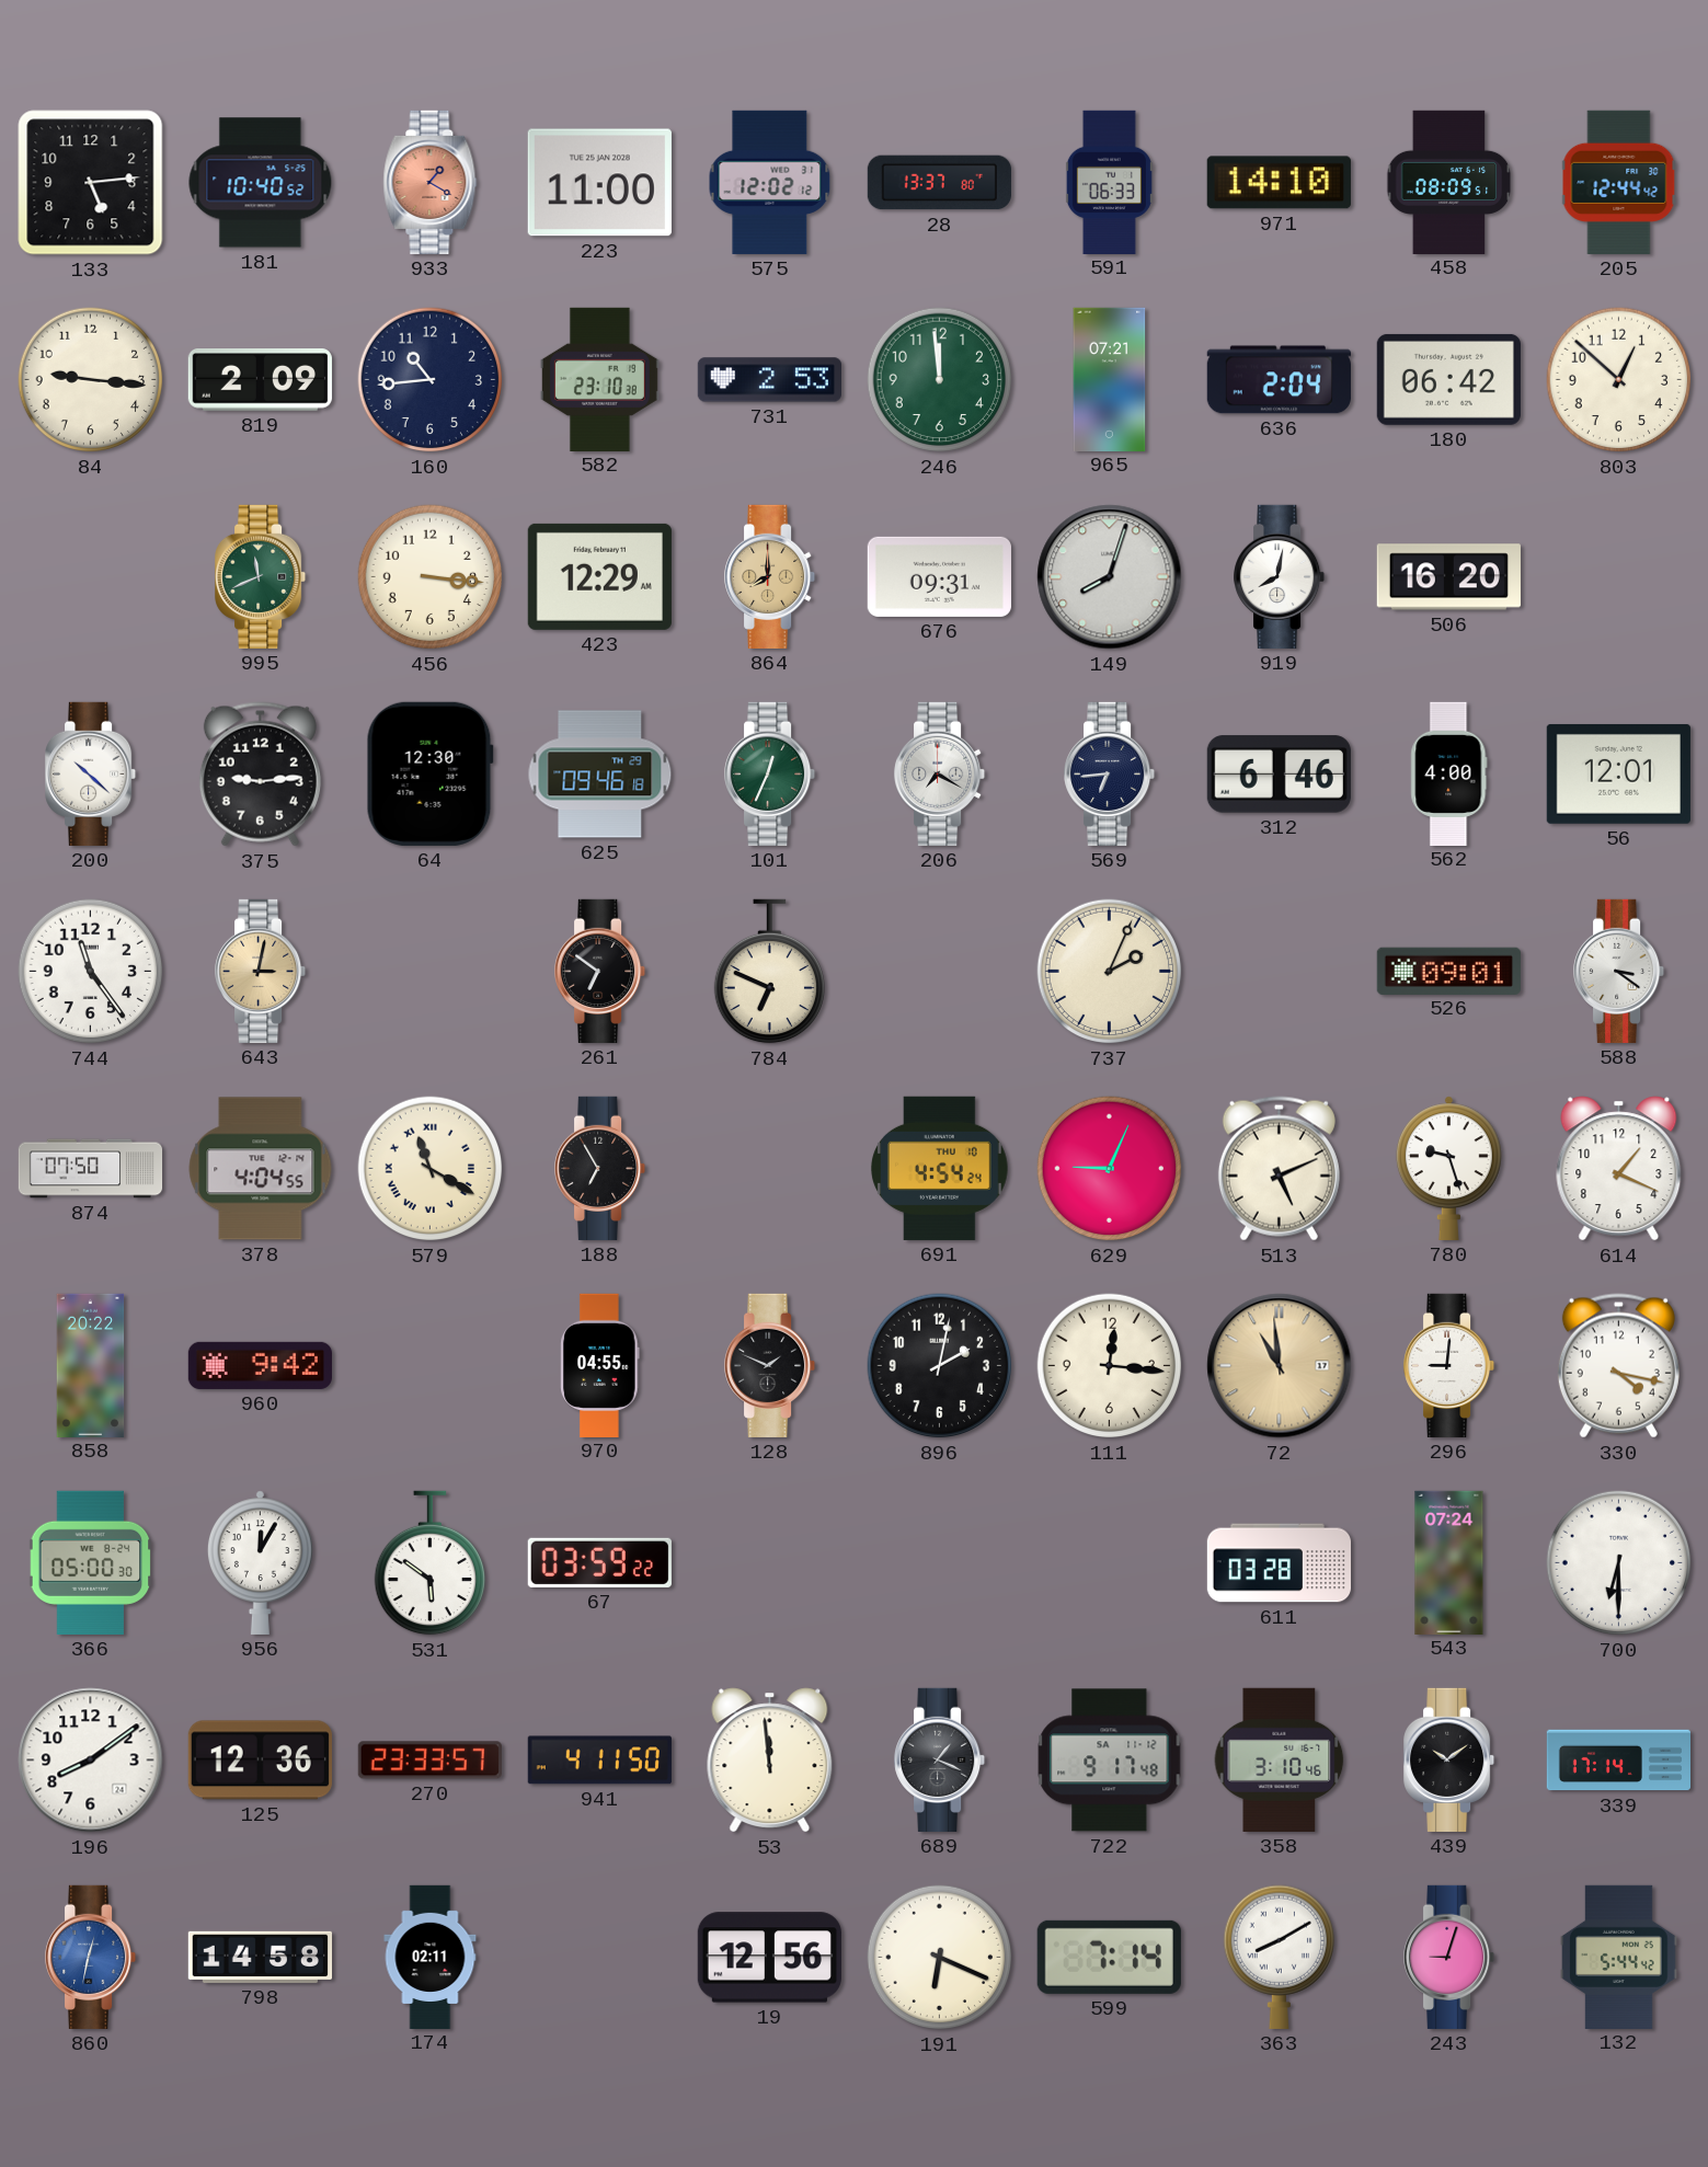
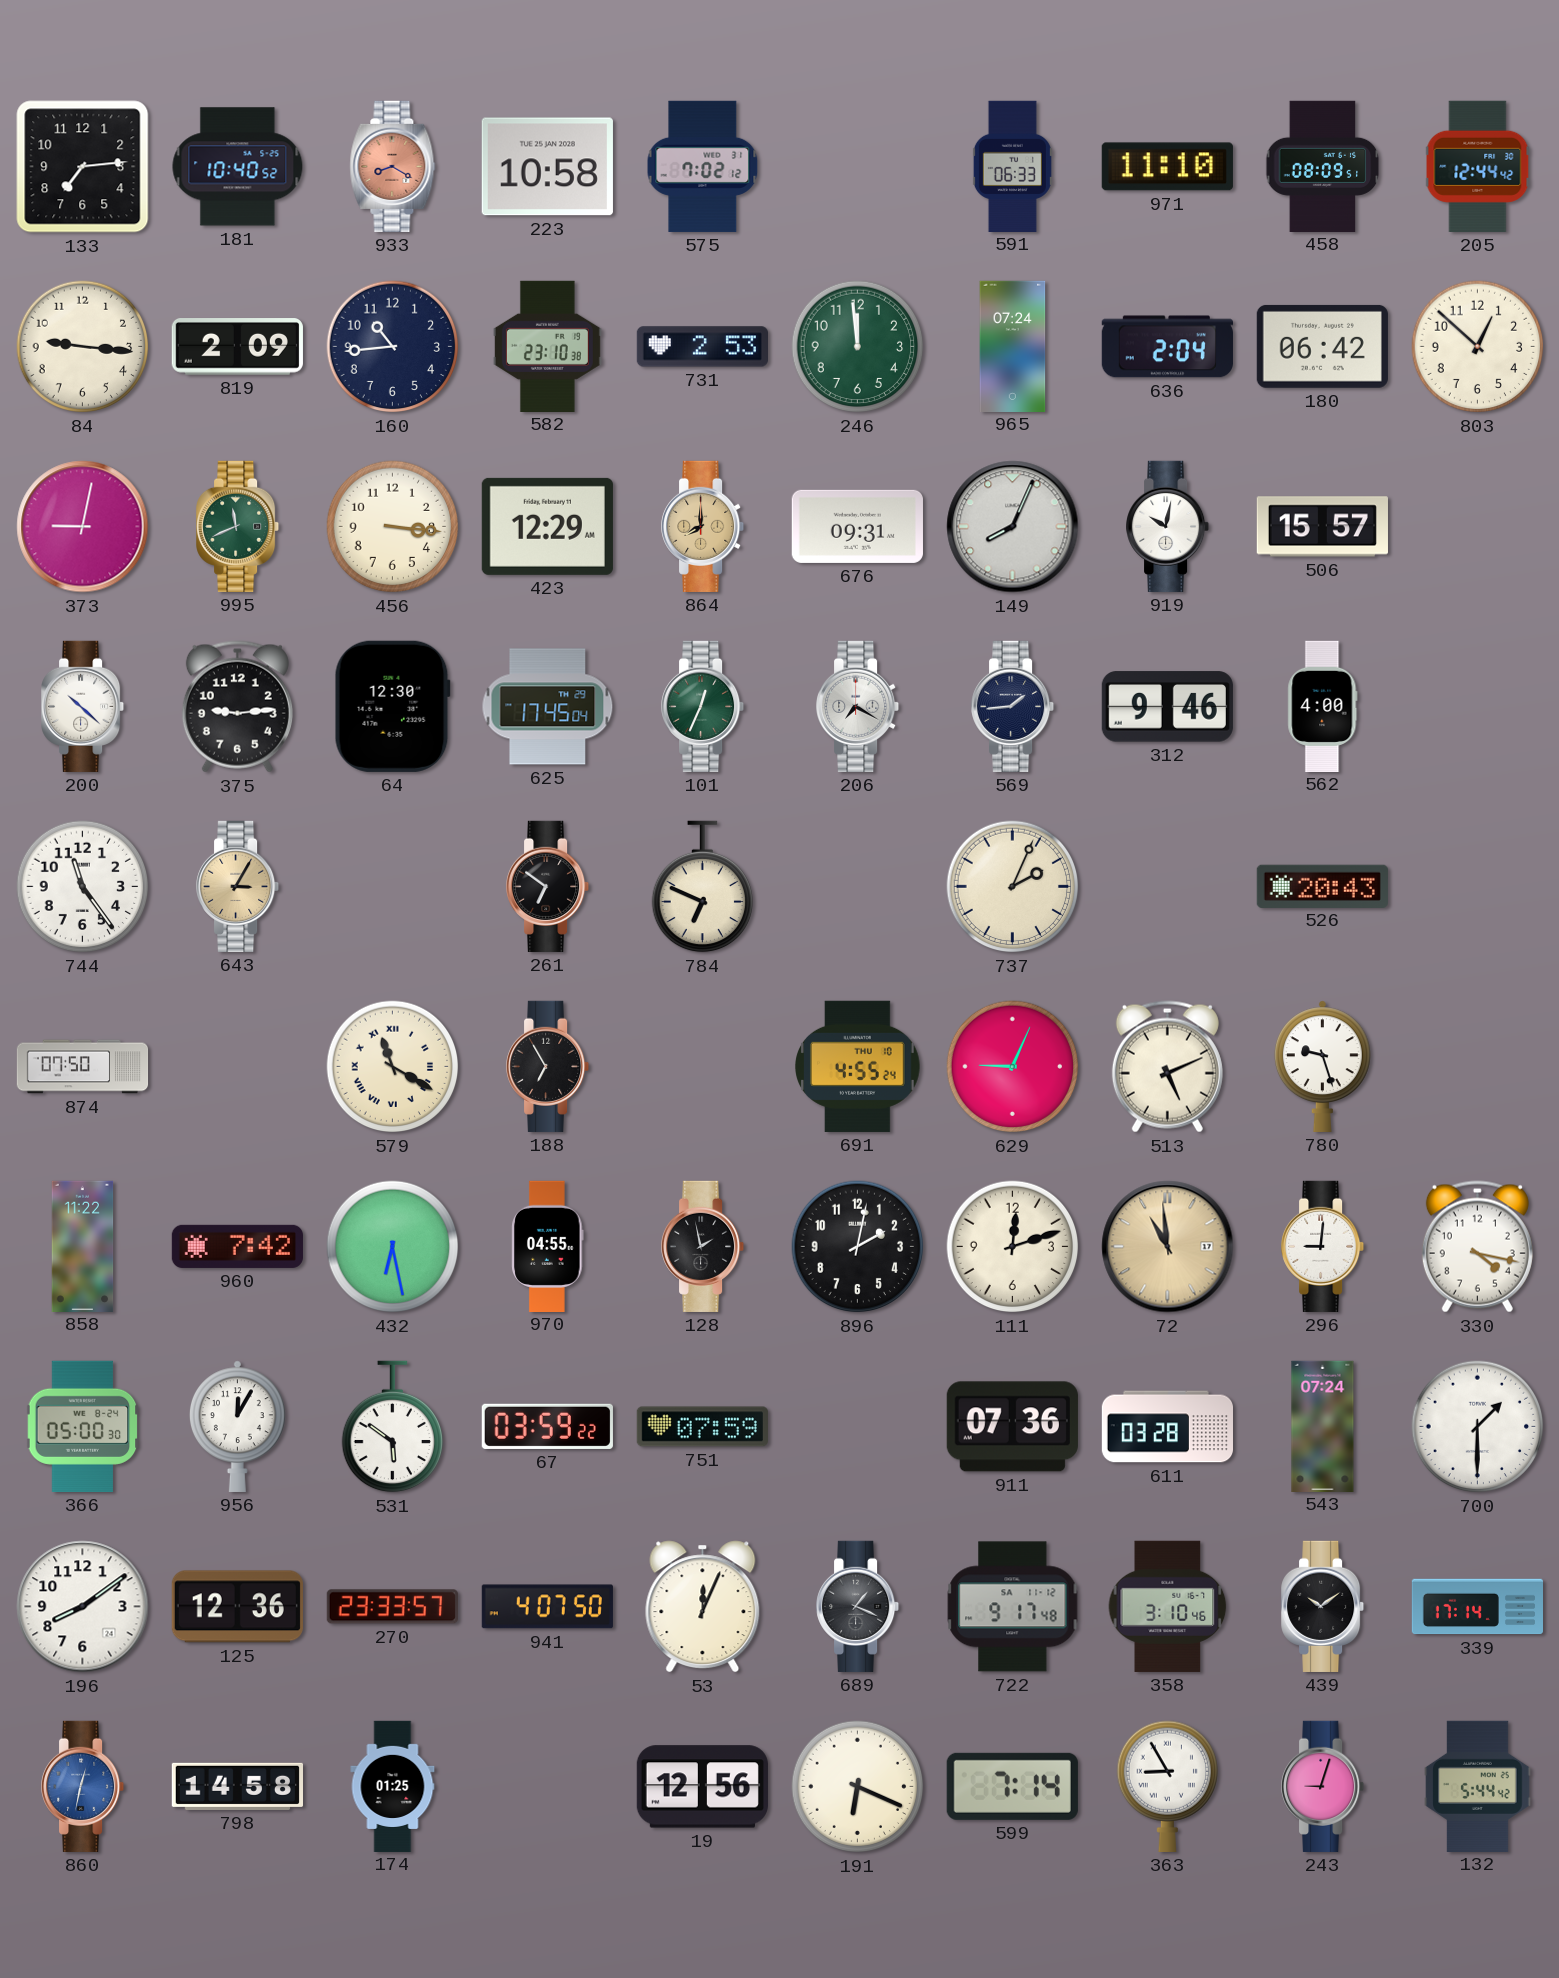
133: 5:14 -> 7:14
933: 1:20 -> 8:20
223: 11:00 -> 10:58
575: 12:02 -> 7:02
28: 13:37 -> none
971: 14:10 -> 11:10
965: 07:21 -> 07:24
373: none -> 9:02
149: 8:03 -> 8:04
919: 8:02 -> 10:02
506: 16:20 -> 15:57
625: 09:46 -> 17:45
569: 6:44 -> 1:44
312: 6:46 -> 9:46
56: 12:01 -> none
643: 3:02 -> 3:05
526: 09:01 -> 20:43
588: 3:21 -> none
378: 4:04 -> none
691: 4:54 -> 4:55
614: 1:19 -> none
858: 20:22 -> 11:22
960: 9:42 -> 7:42
432: none -> 6:28
128: 1:49 -> 1:58
111: 12:16 -> 12:12
751: none -> 07:59
911: none -> 07:36
700: 6:30 -> 1:30
941: 4:11 -> 4:07
53: 11:59 -> 12:04
174: 02:11 -> 01:25
363: 8:10 -> 8:55
